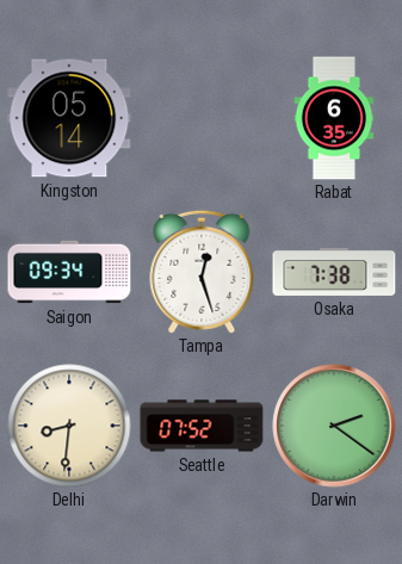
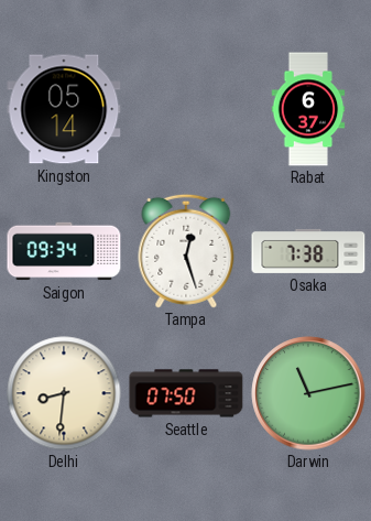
Rabat: 6:35 -> 6:37
Seattle: 07:52 -> 07:50
Darwin: 2:21 -> 11:13
